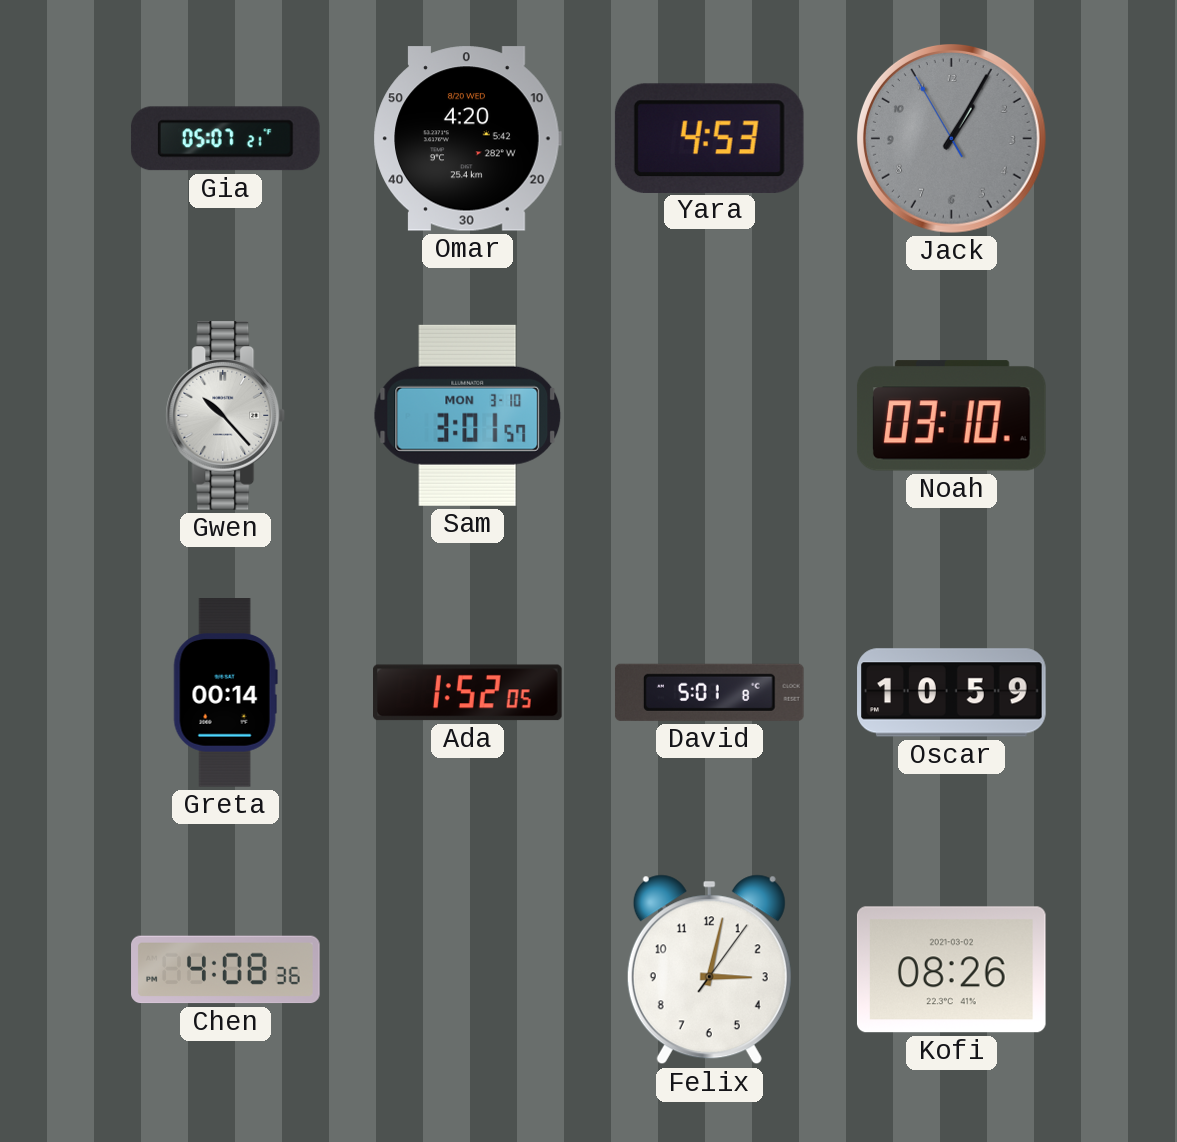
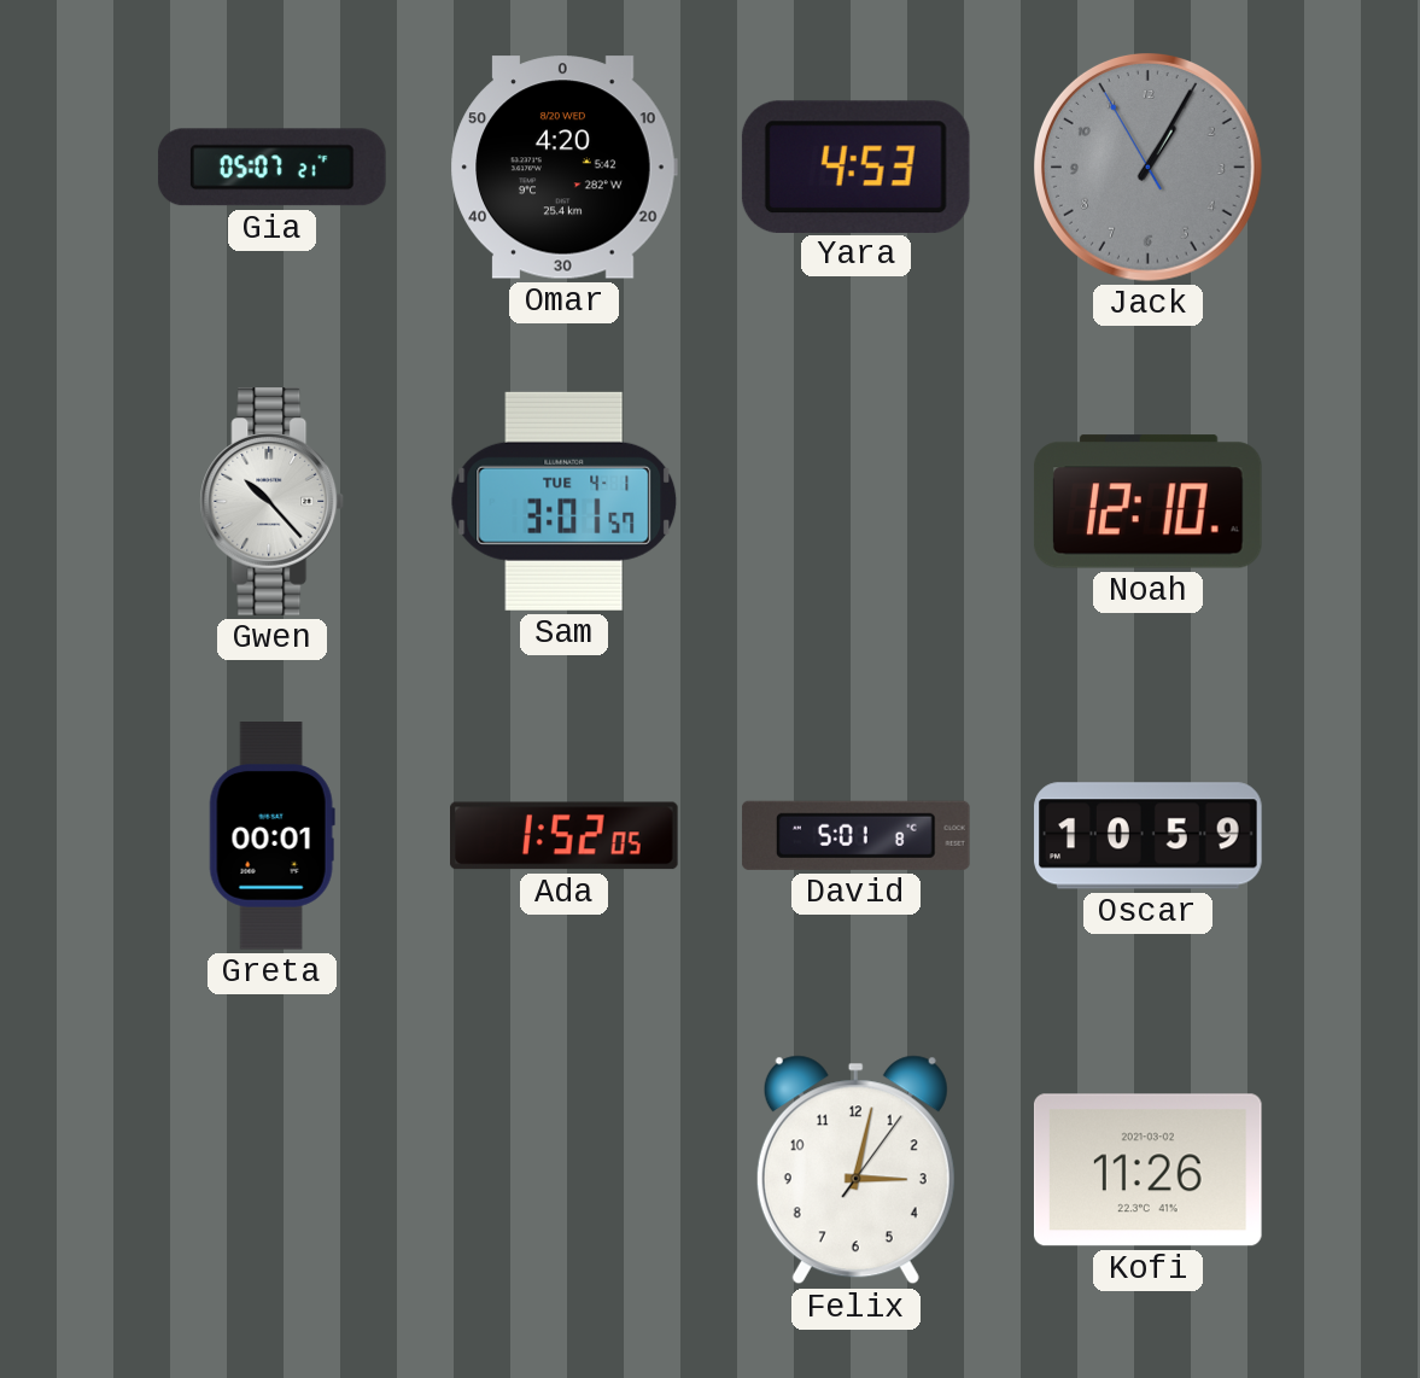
Sam date: MON 3-10 -> TUE 4-1
Noah: 03:10 -> 12:10
Greta: 00:14 -> 00:01
Chen: 4:08 -> none
Kofi: 08:26 -> 11:26
